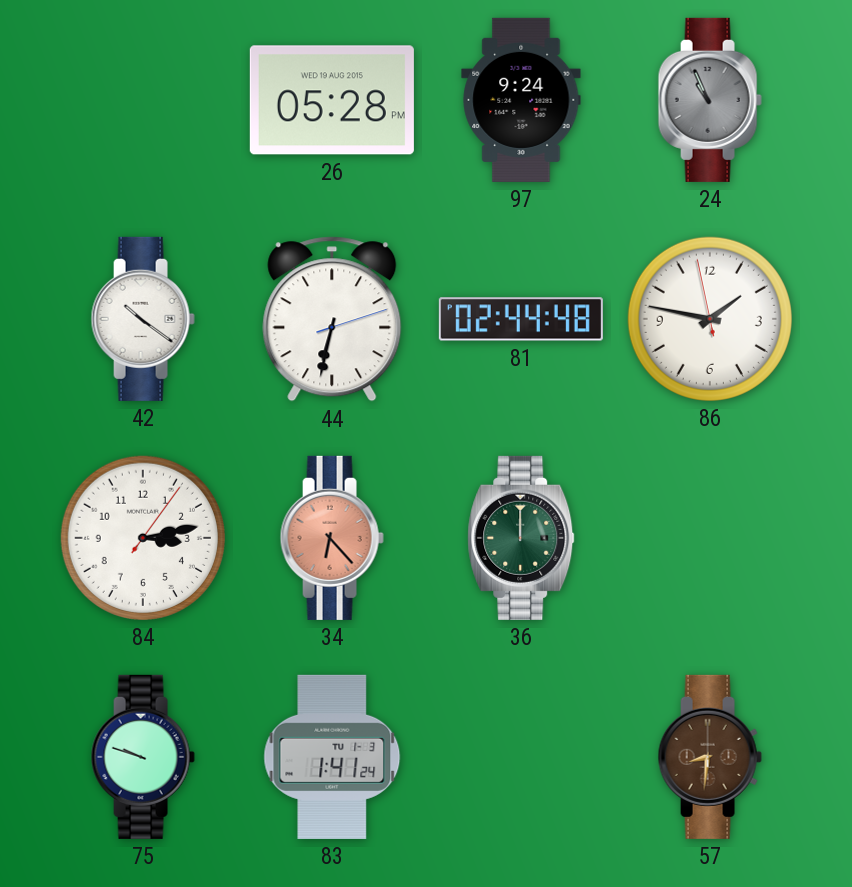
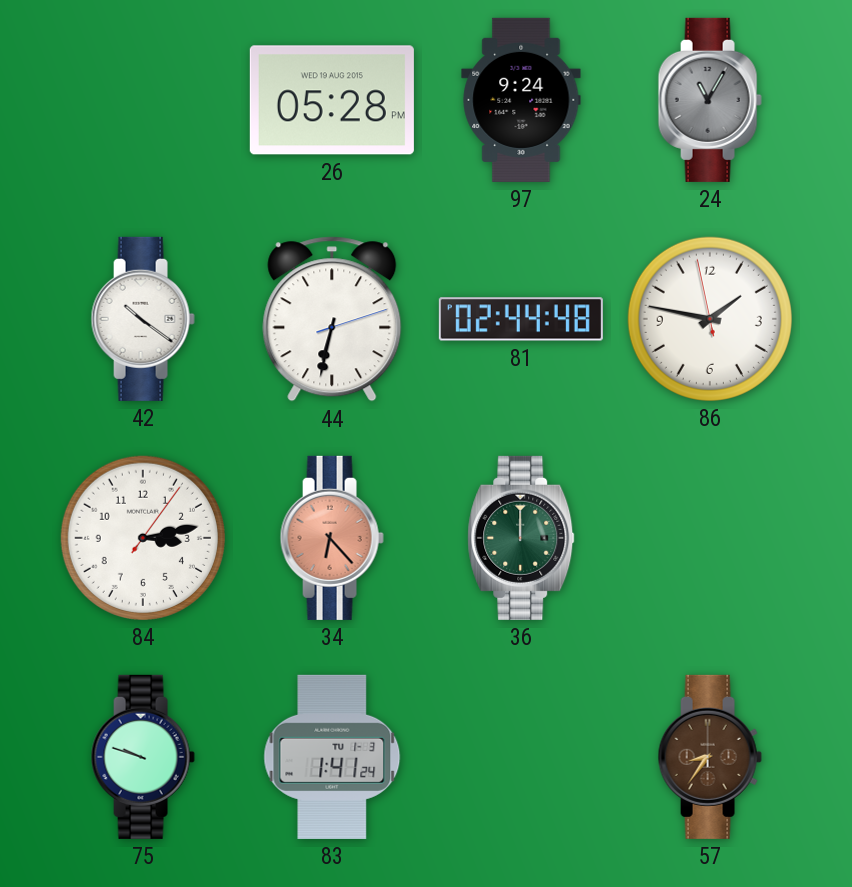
24: 10:56 -> 11:05
57: 8:31 -> 8:36
